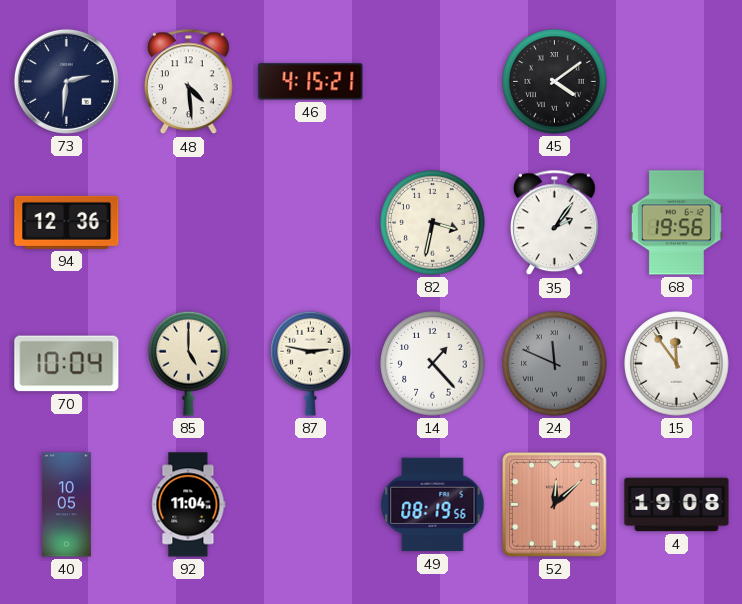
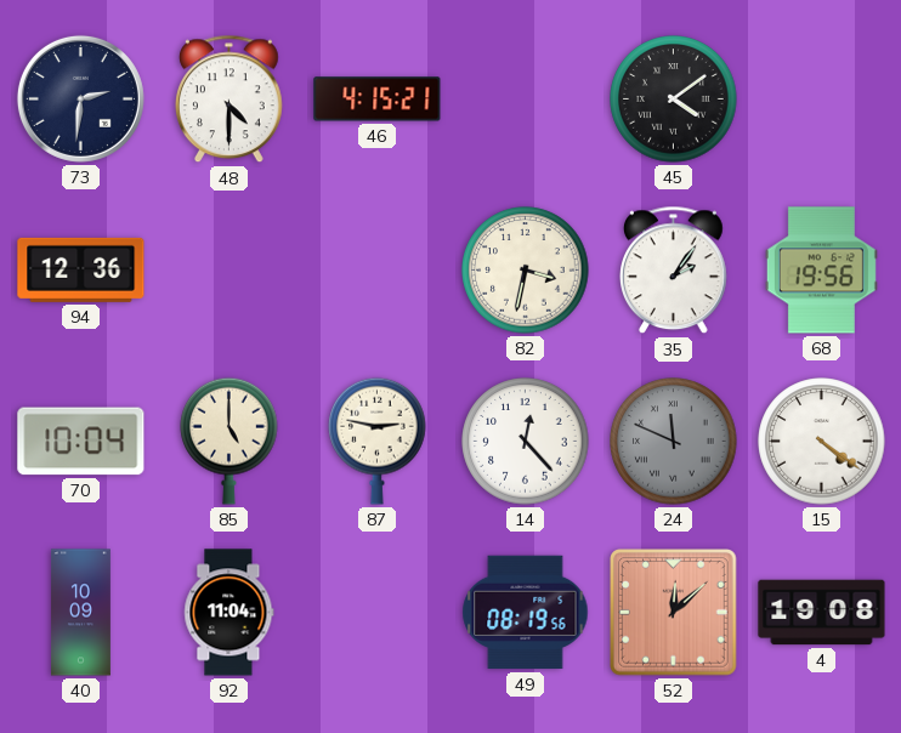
48: 4:29 -> 4:30
14: 1:23 -> 12:23
15: 11:54 -> 4:21
40: 10:05 -> 10:09
